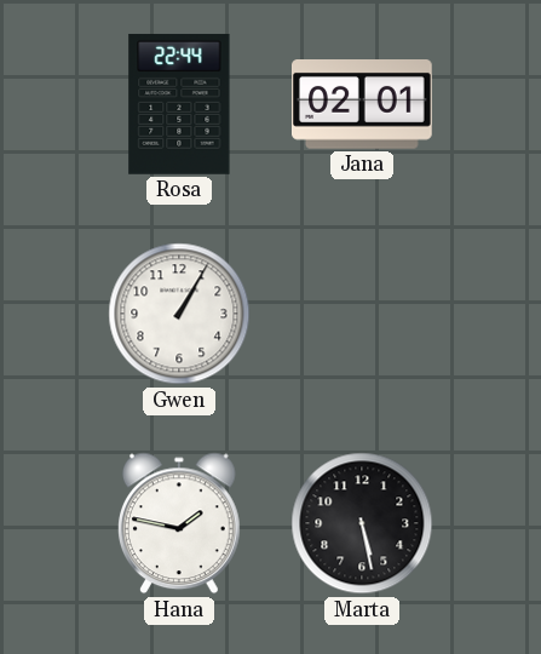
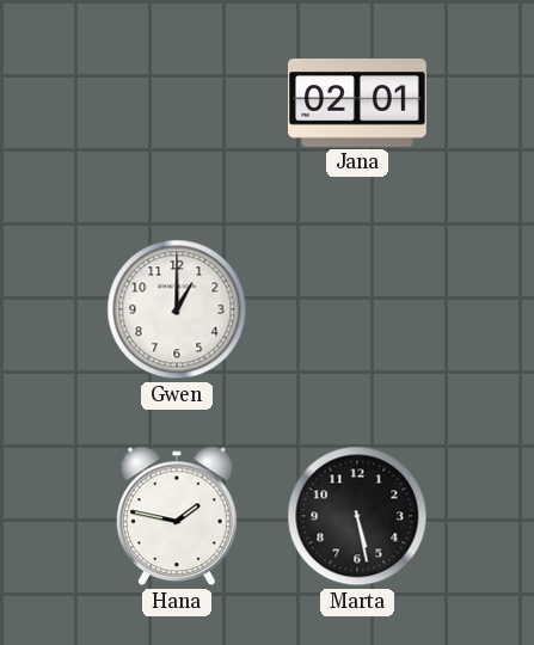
Rosa: 22:44 -> none
Gwen: 1:05 -> 1:00
